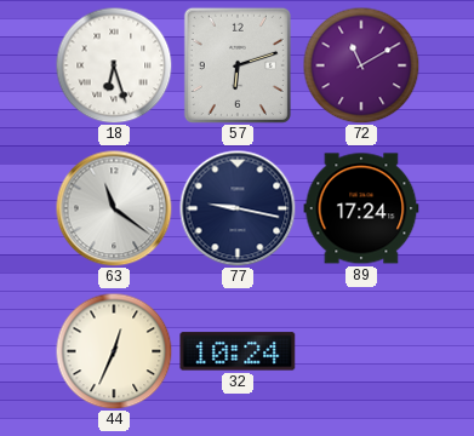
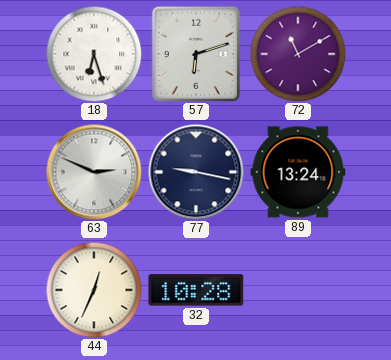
63: 11:21 -> 2:49
89: 17:24 -> 13:24
32: 10:24 -> 10:28
